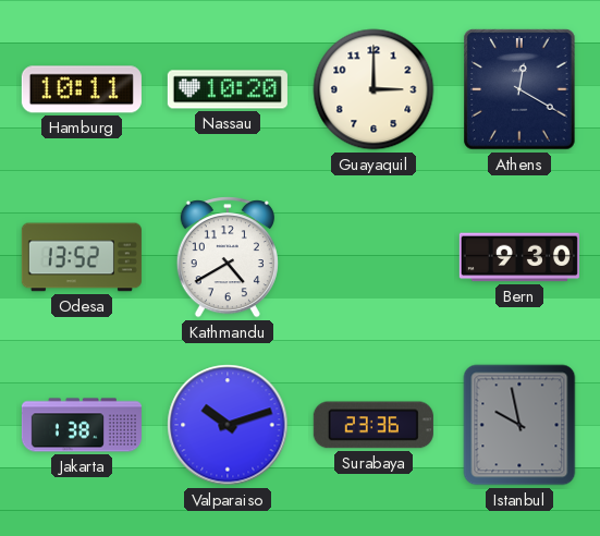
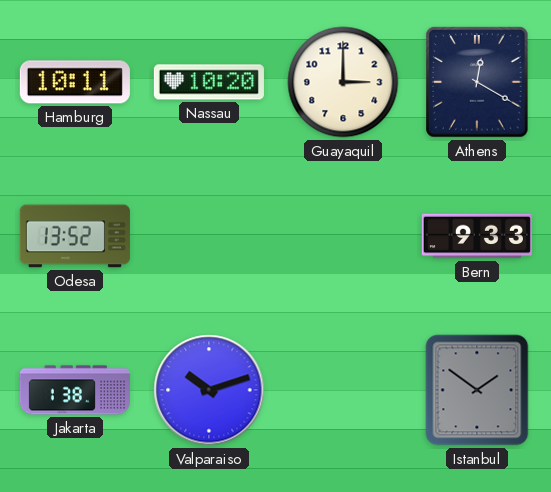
Kathmandu: 4:40 -> none
Bern: 9:30 -> 9:33
Surabaya: 23:36 -> none
Istanbul: 9:58 -> 1:51
